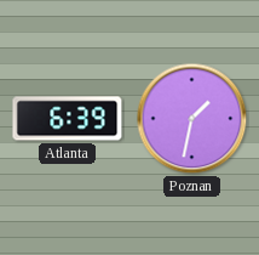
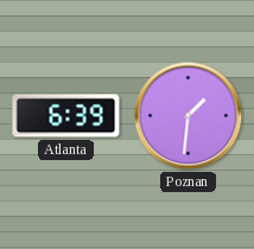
Poznan: 1:32 -> 1:31
